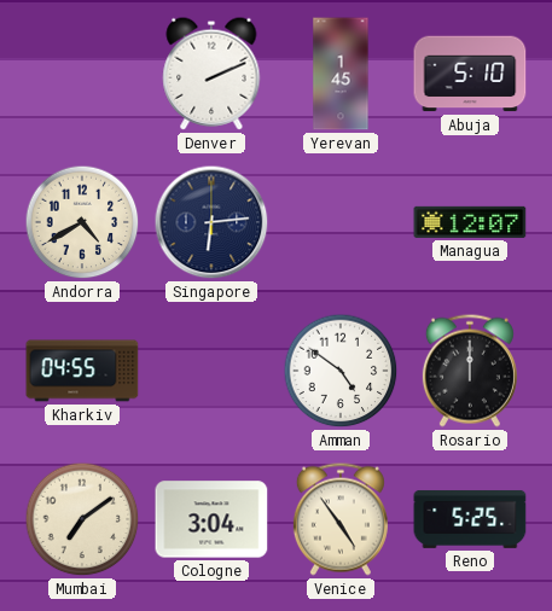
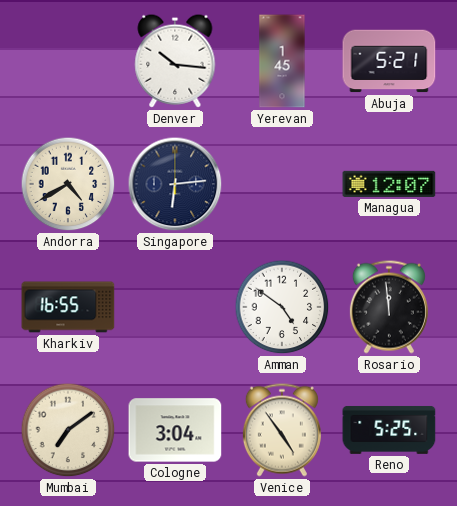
Denver: 2:11 -> 10:16
Abuja: 5:10 -> 5:21
Kharkiv: 04:55 -> 16:55
Rosario: 12:00 -> 11:59
